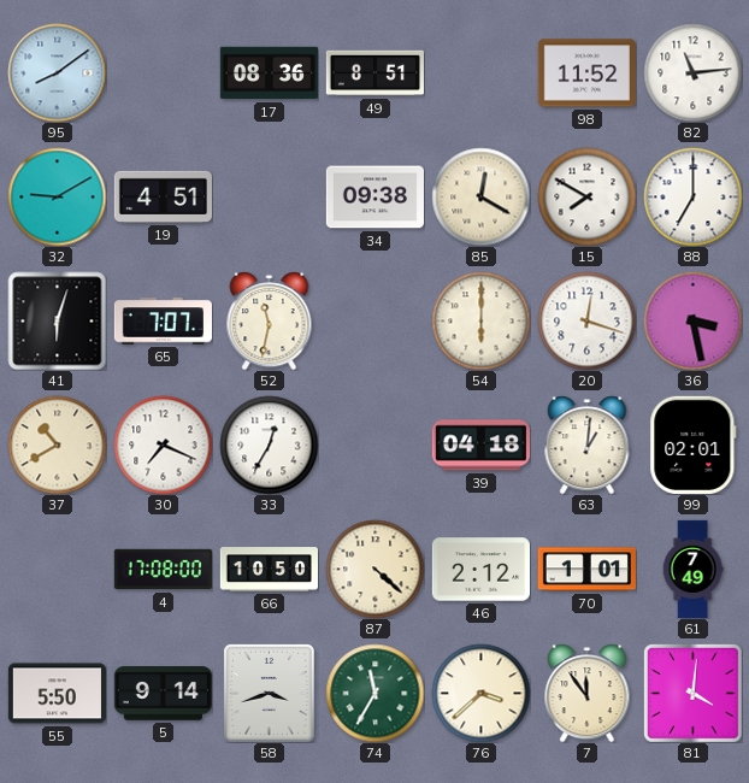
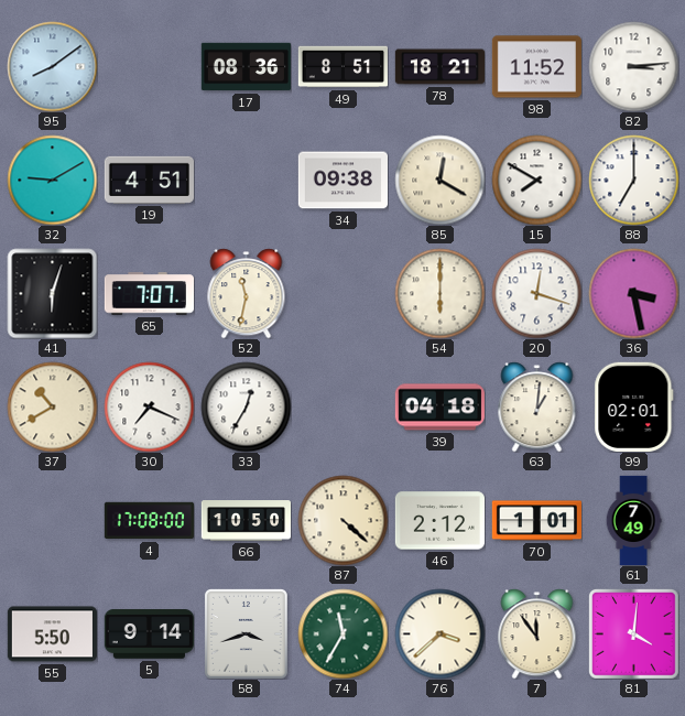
78: none -> 18:21
82: 11:14 -> 3:14
